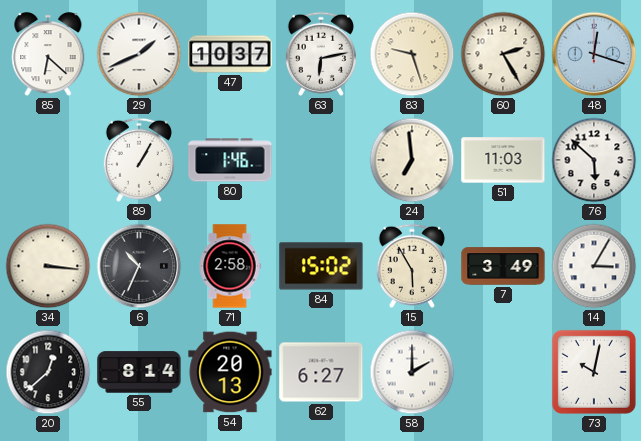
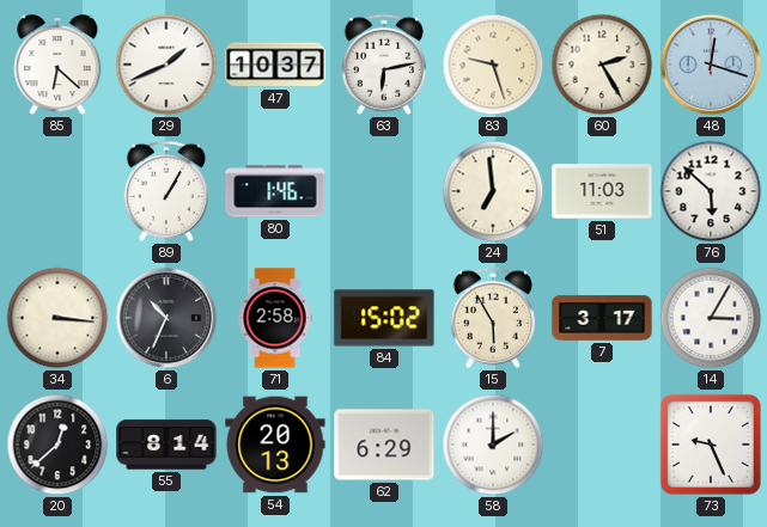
7: 3:49 -> 3:17
62: 6:27 -> 6:29
73: 10:02 -> 9:26
